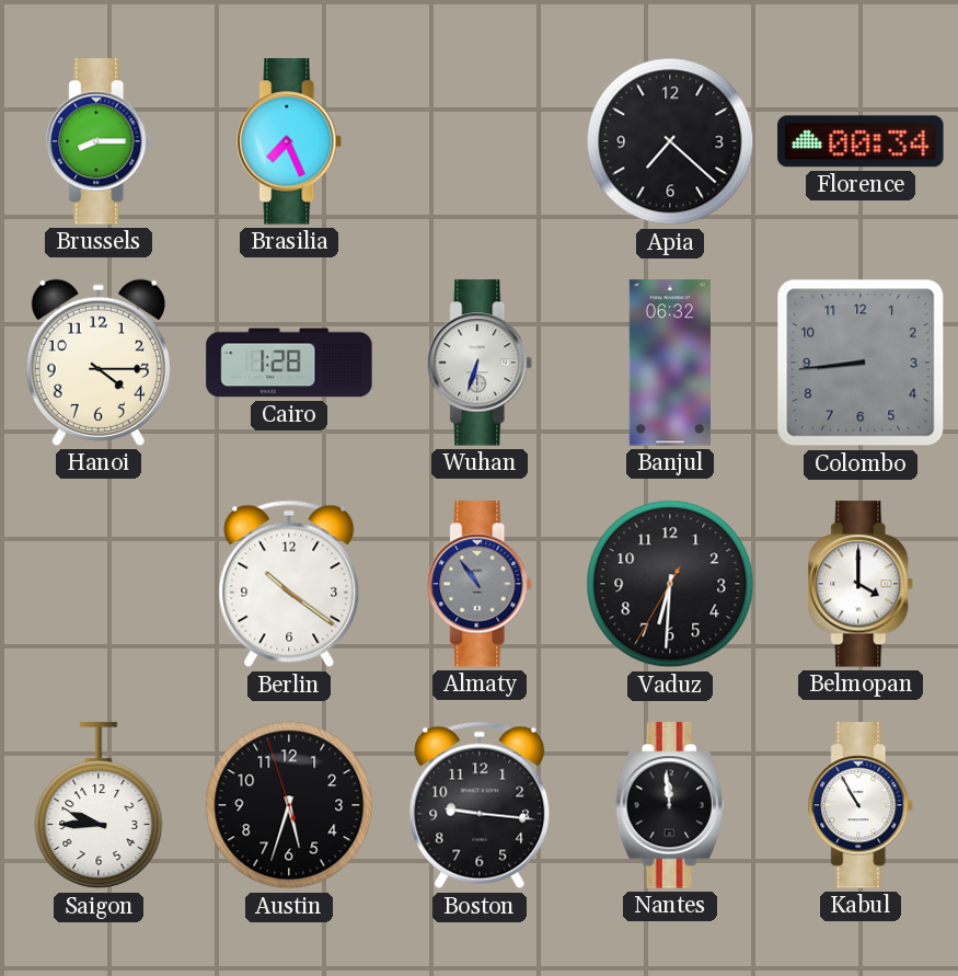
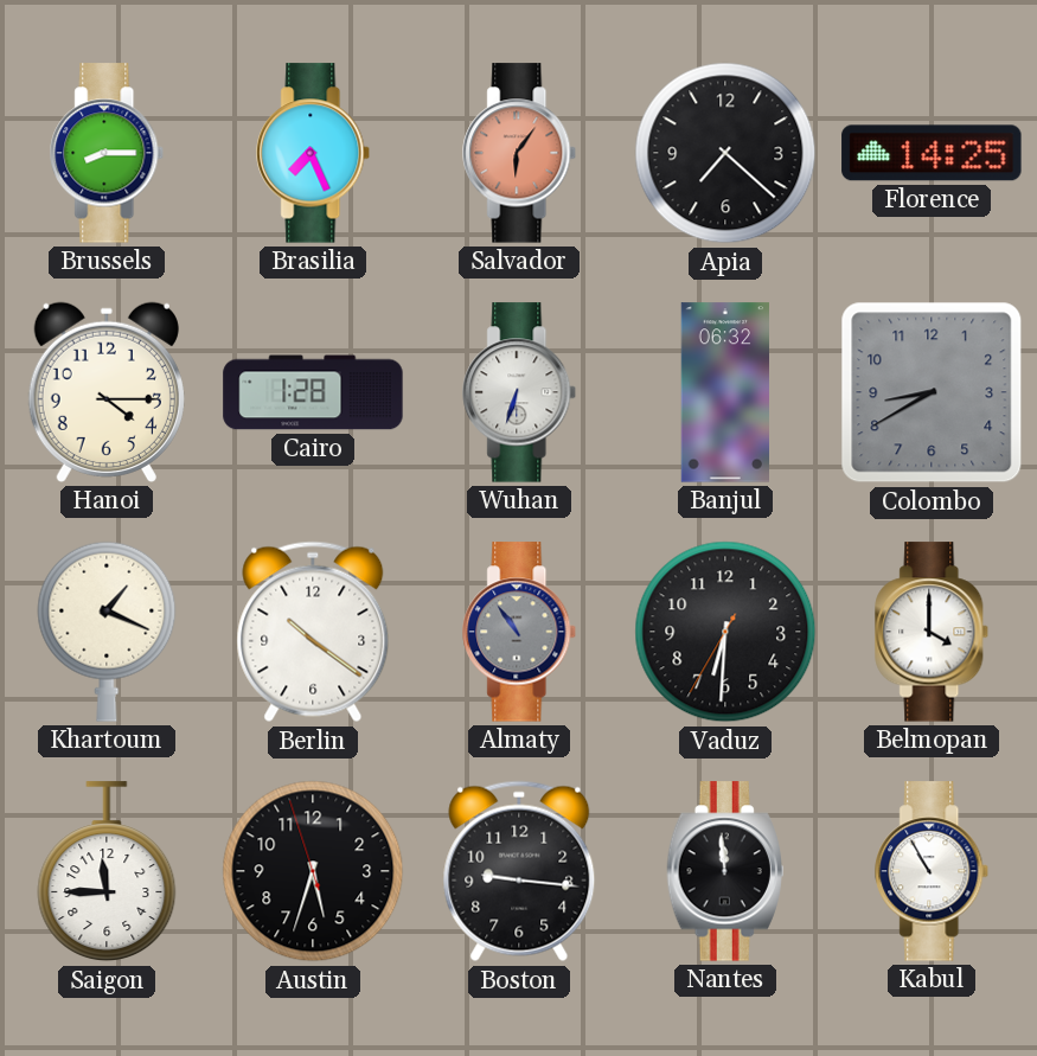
Salvador: none -> 6:06
Florence: 00:34 -> 14:25
Colombo: 8:44 -> 8:40
Khartoum: none -> 1:19
Saigon: 9:45 -> 11:45
